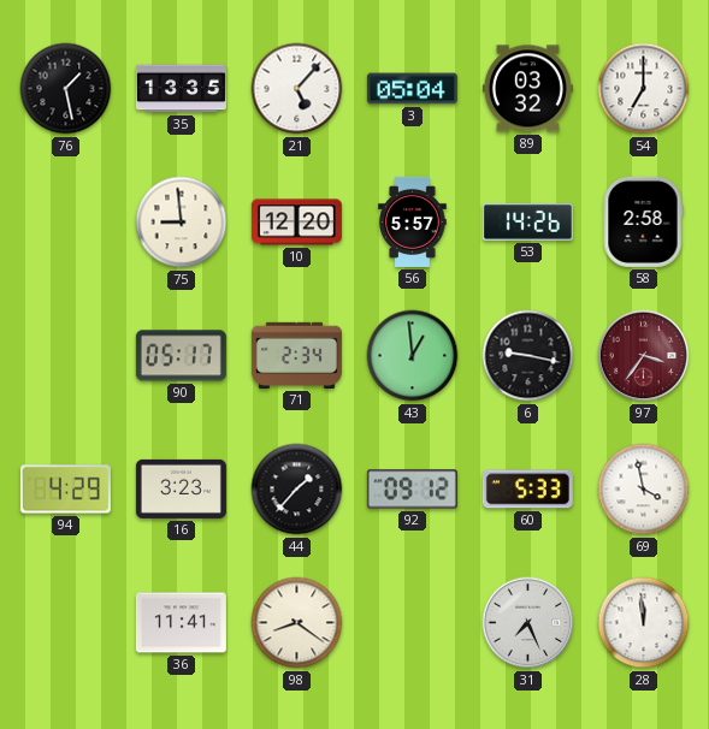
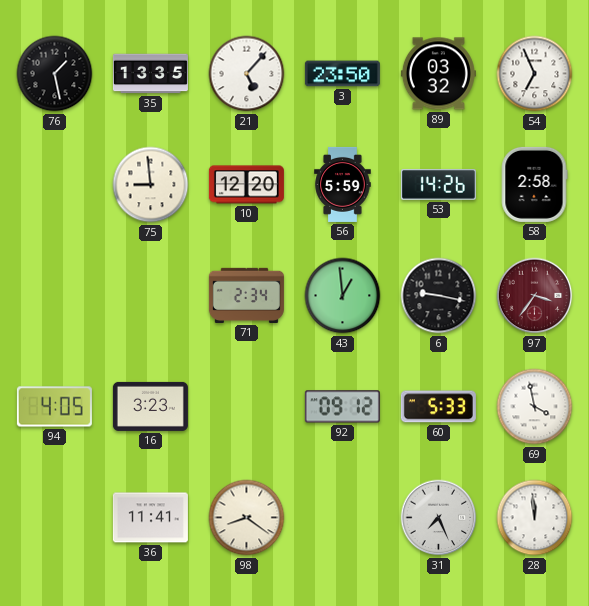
3: 05:04 -> 23:50
54: 7:00 -> 6:56
56: 5:57 -> 5:59
90: 05:17 -> none
94: 4:29 -> 4:05
44: 1:37 -> none
